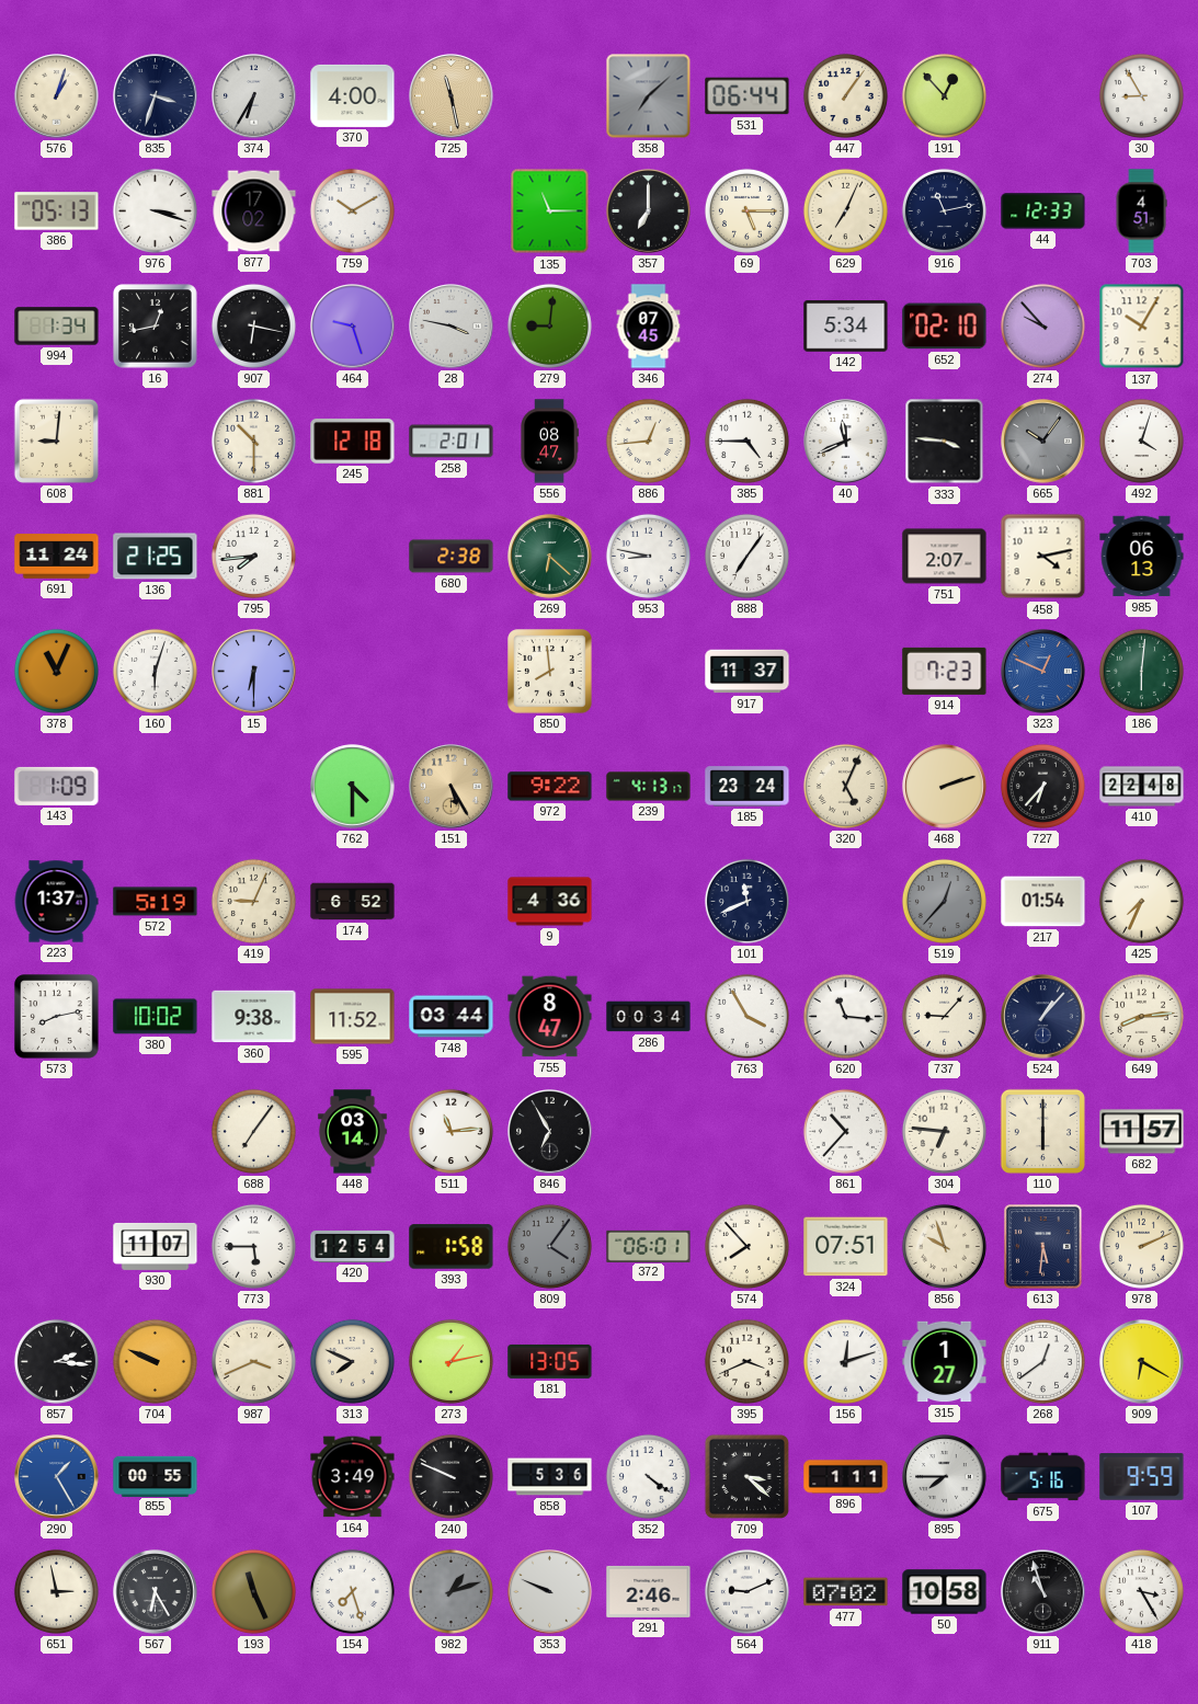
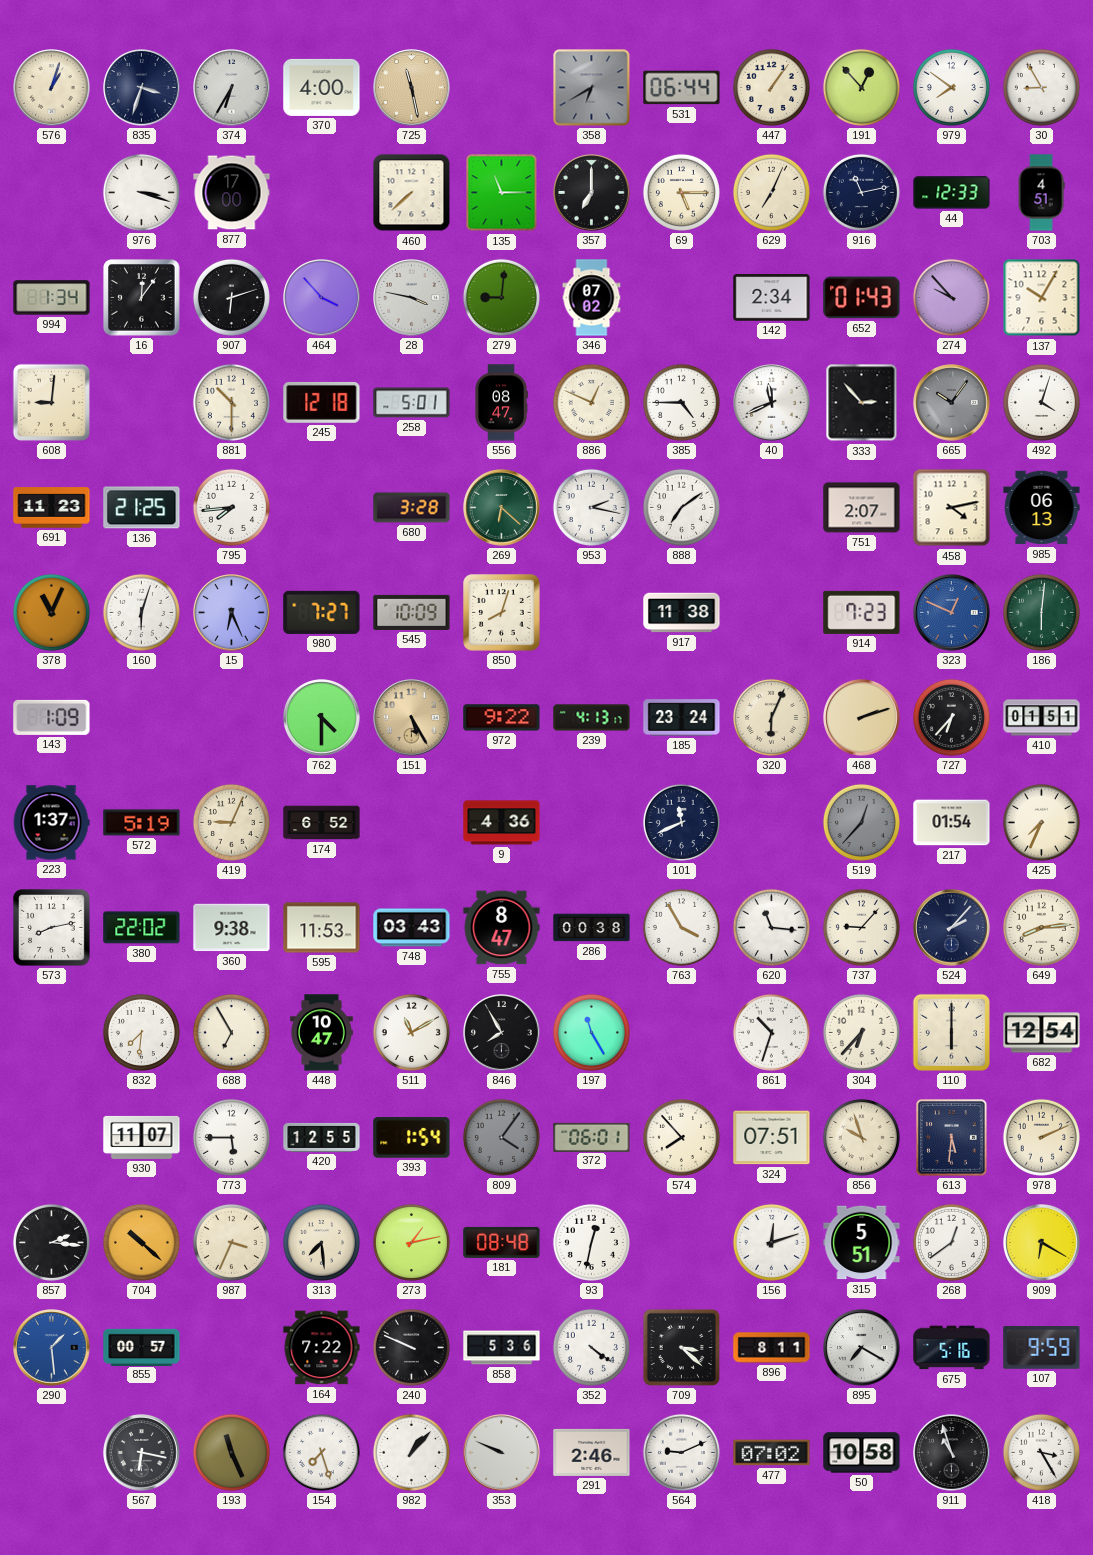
358: 7:08 -> 6:40
979: none -> 7:51
386: 05:13 -> none
877: 17:02 -> 17:00
759: 10:10 -> none
460: none -> 7:38
16: 12:43 -> 12:06
907: 6:17 -> 6:12
464: 9:27 -> 3:53
346: 07:45 -> 07:02
142: 5:34 -> 2:34
652: 02:10 -> 01:43
258: 2:01 -> 5:01
886: 12:44 -> 12:49
333: 3:46 -> 2:53
691: 11:24 -> 11:23
680: 2:38 -> 3:28
953: 8:47 -> 2:17
888: 7:06 -> 7:09
15: 6:30 -> 6:26
980: none -> 7:27
545: none -> 10:09
850: 7:59 -> 8:03
917: 11:37 -> 11:38
320: 5:04 -> 6:04
410: 22:48 -> 01:51
380: 10:02 -> 22:02
595: 11:52 -> 11:53
748: 03:44 -> 03:43
286: 00:34 -> 00:38
524: 1:07 -> 2:07
832: none -> 7:31
688: 7:06 -> 6:55
448: 03:14 -> 10:47
511: 11:14 -> 11:10
846: 6:55 -> 7:55
197: none -> 11:25
861: 10:37 -> 10:33
304: 6:46 -> 6:37
682: 11:57 -> 12:54
420: 12:54 -> 12:55
393: 1:58 -> 1:54
704: 9:49 -> 10:22
987: 3:41 -> 3:34
313: 7:49 -> 7:29
181: 13:05 -> 08:48
93: none -> 12:32
395: 3:41 -> none
315: 1:27 -> 5:51
290: 1:25 -> 1:29
855: 00:55 -> 00:57
164: 3:49 -> 7:22
896: 1:11 -> 8:11
895: 7:45 -> 7:20
651: 2:58 -> none
567: 6:25 -> 6:17
982: 1:12 -> 1:07
982 dial: grey -> white
